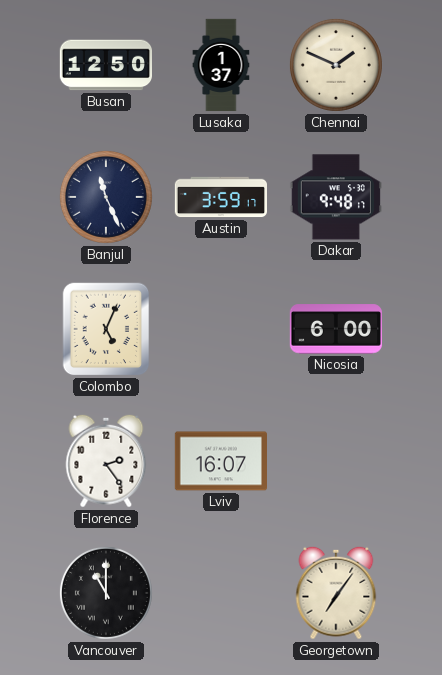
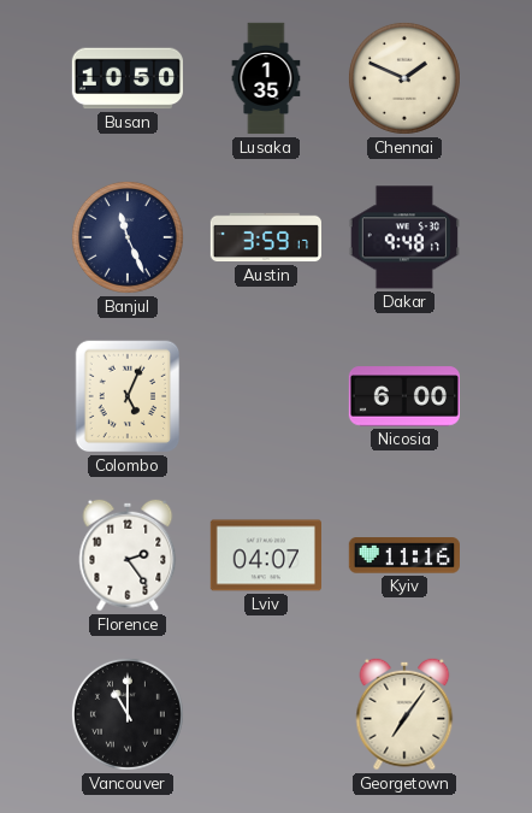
Busan: 12:50 -> 10:50
Lusaka: 1:37 -> 1:35
Lviv: 16:07 -> 04:07
Kyiv: none -> 11:16
